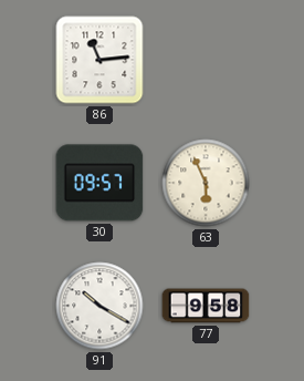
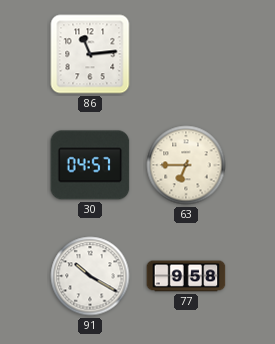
30: 09:57 -> 04:57
63: 5:56 -> 6:45
